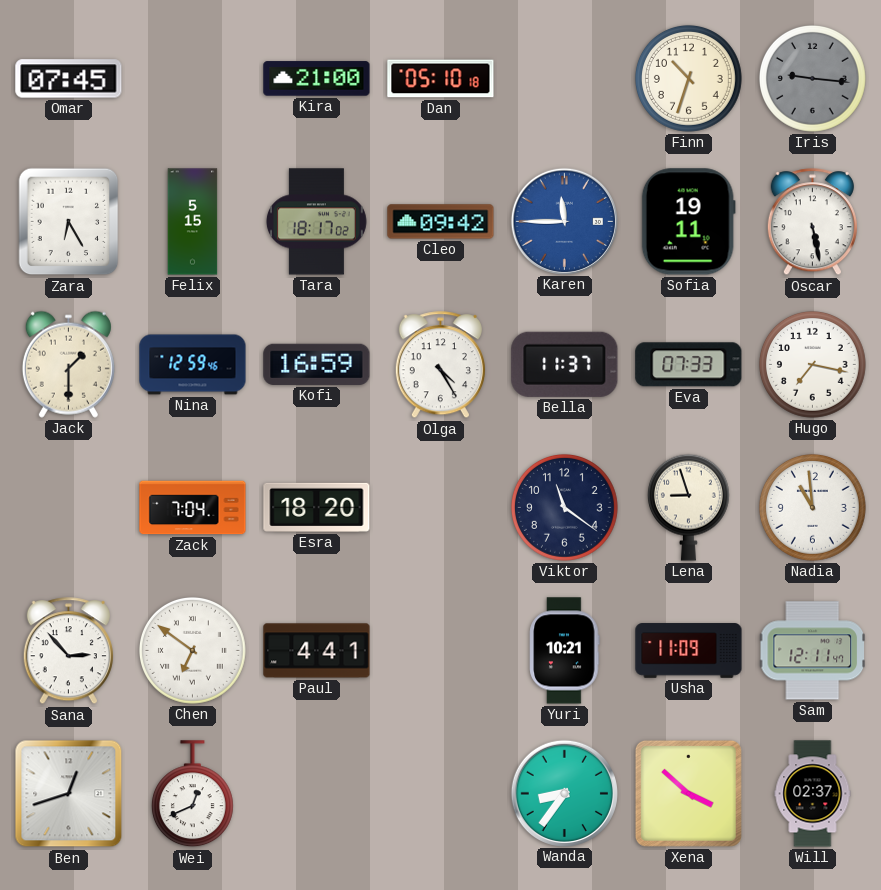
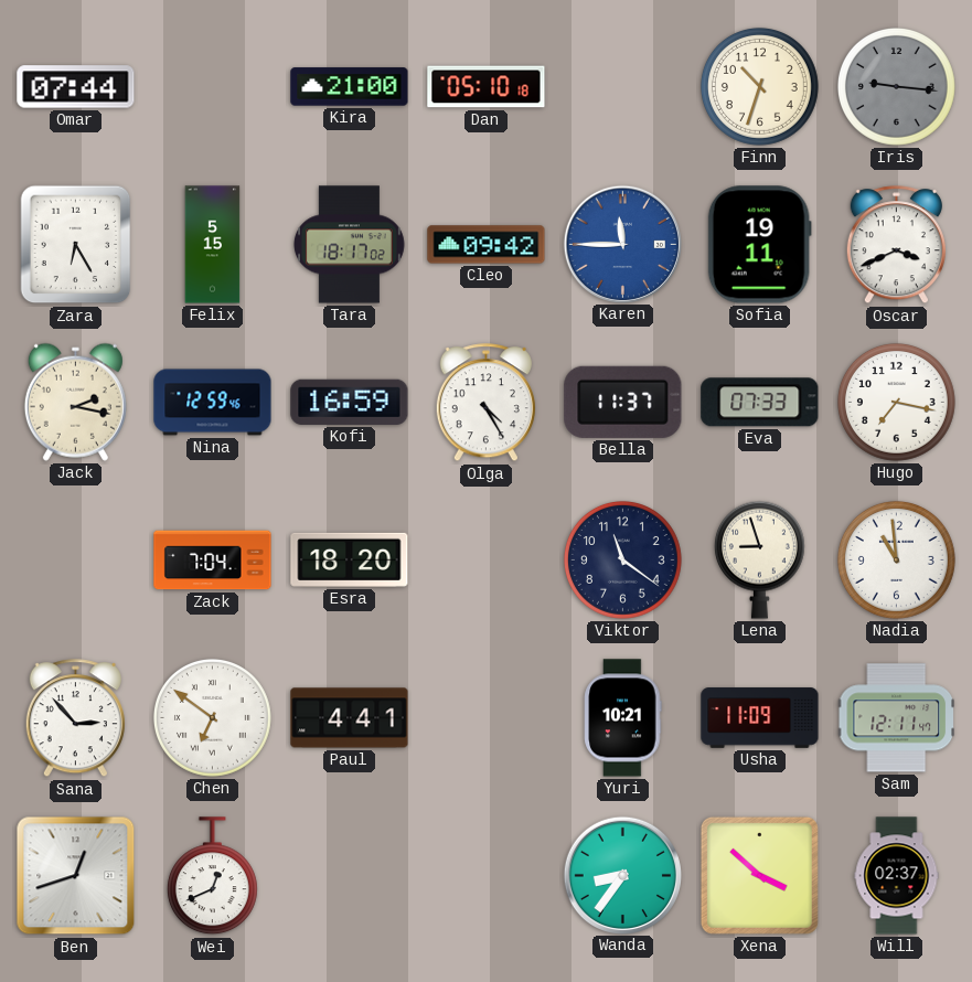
Omar: 07:45 -> 07:44
Oscar: 5:28 -> 3:41
Jack: 1:30 -> 2:17
